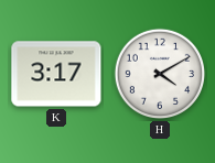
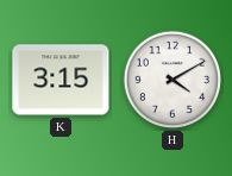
K: 3:17 -> 3:15
